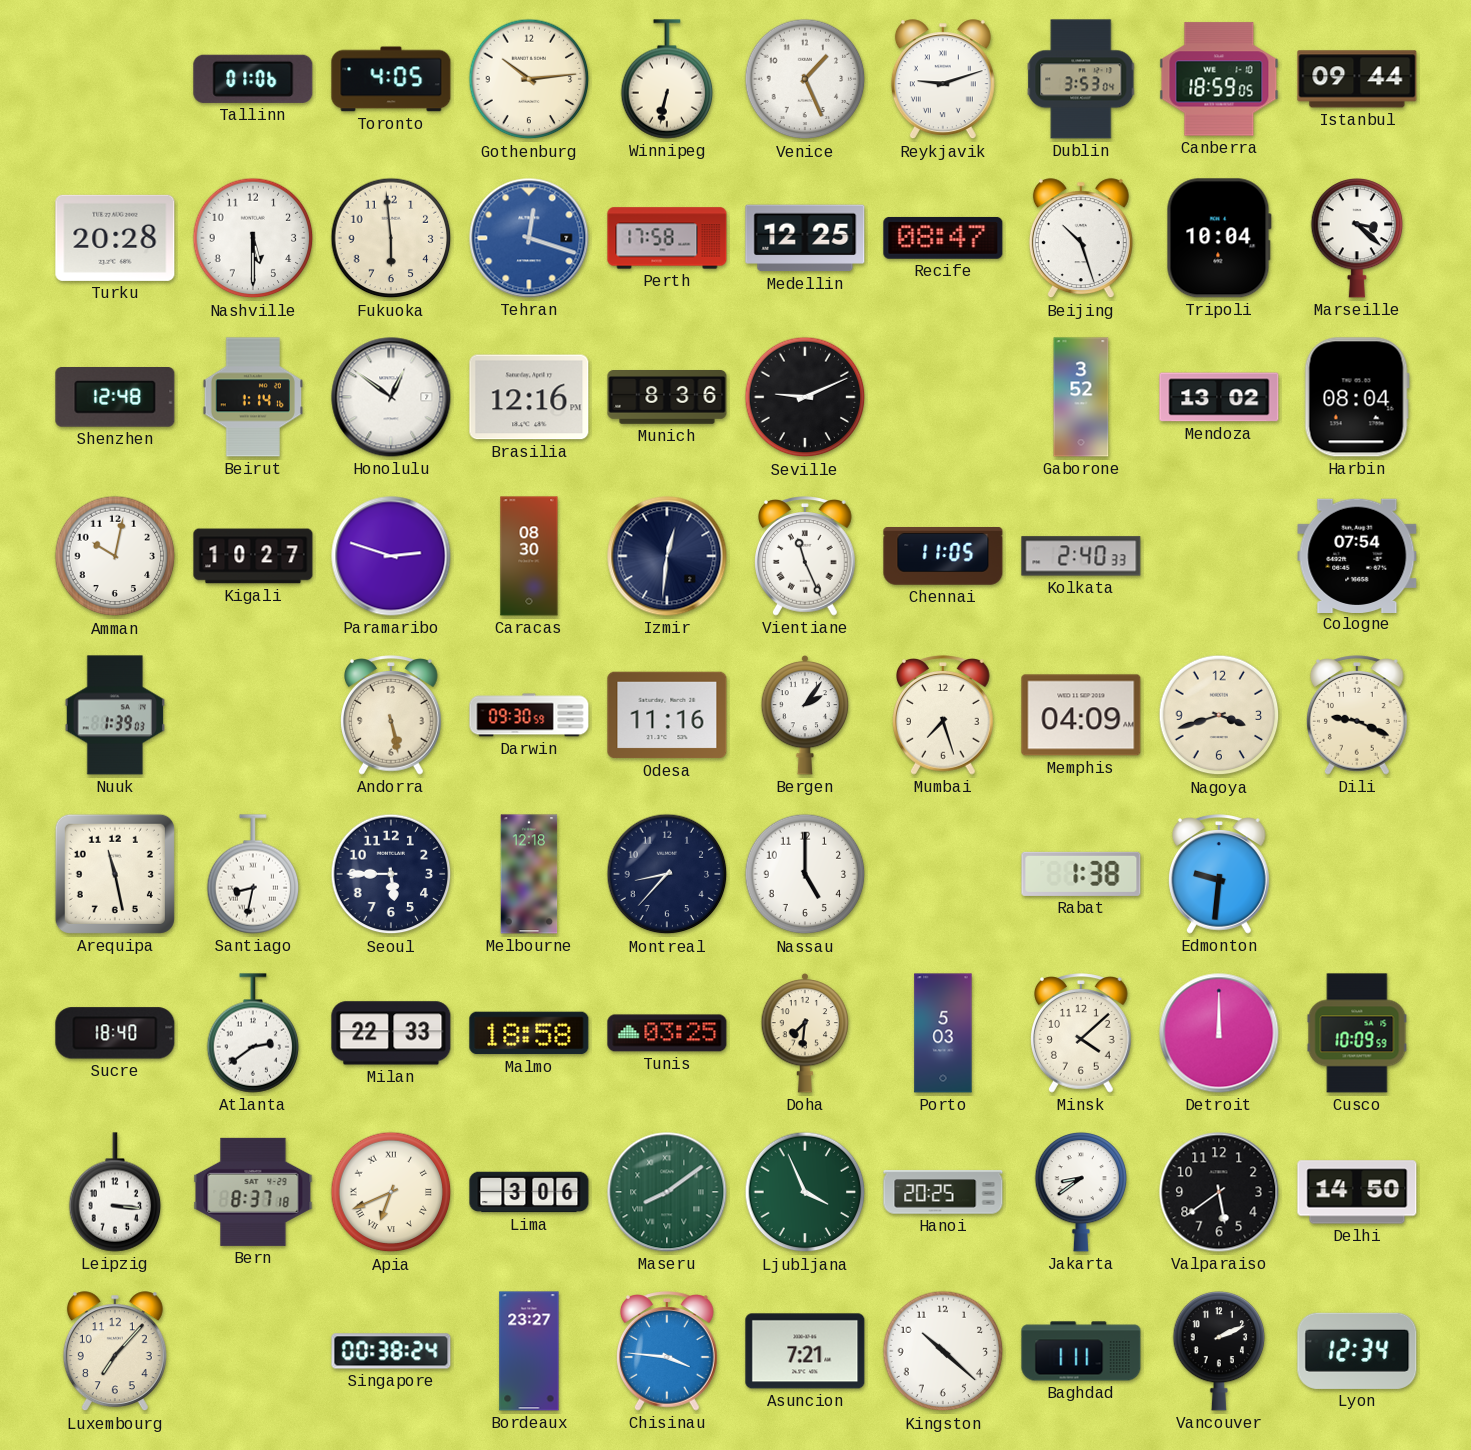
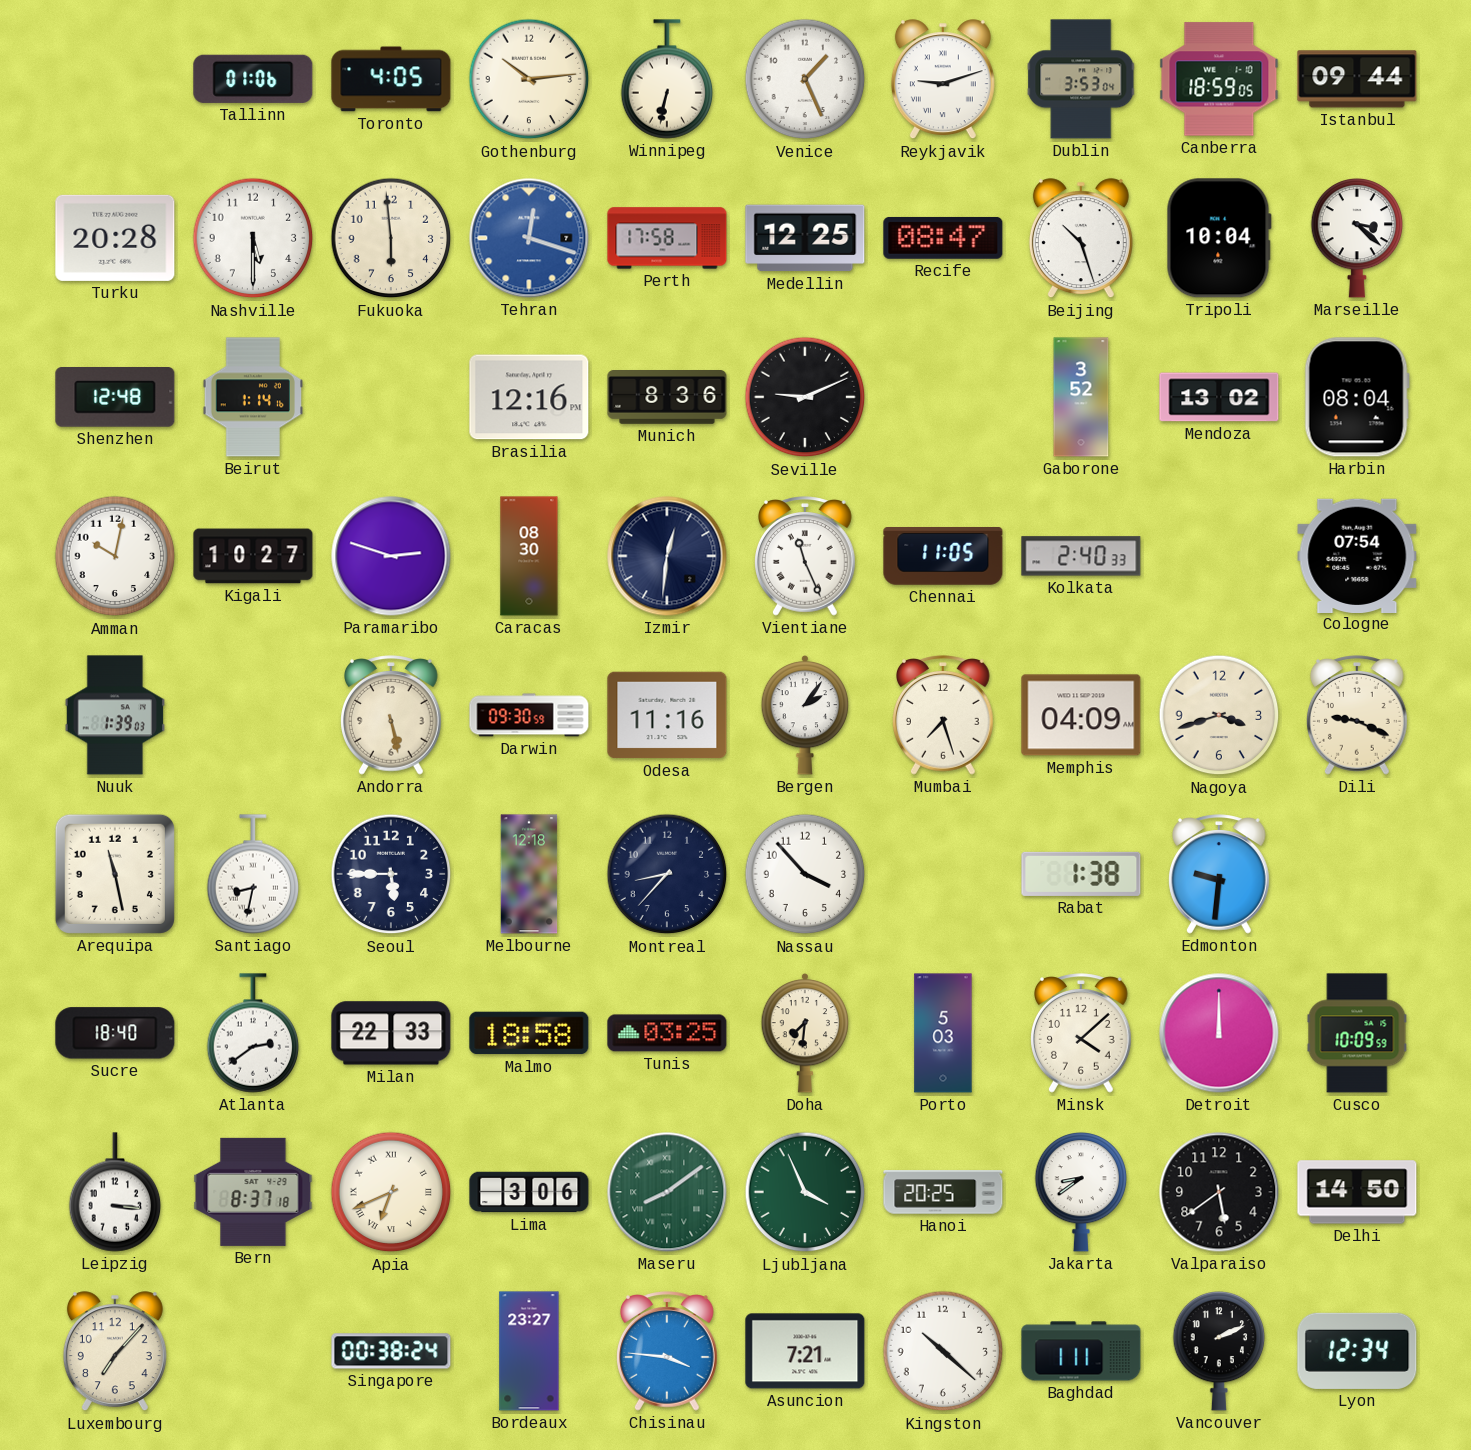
Honolulu: 12:51 -> none
Nassau: 5:00 -> 3:53
